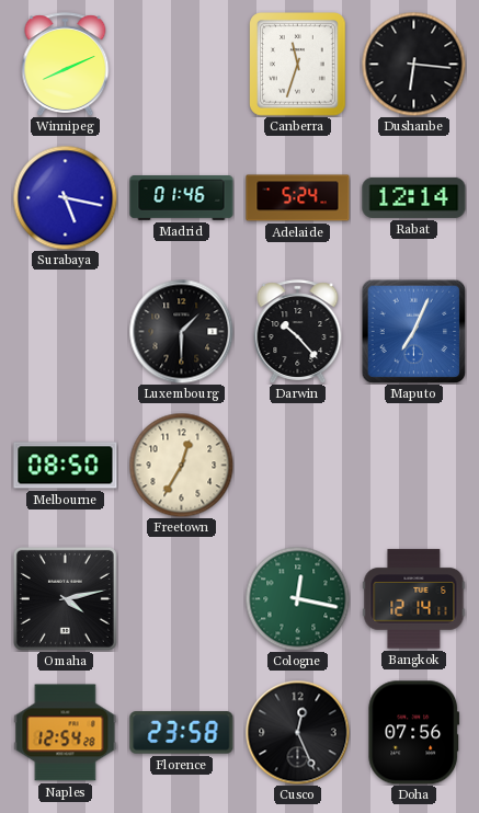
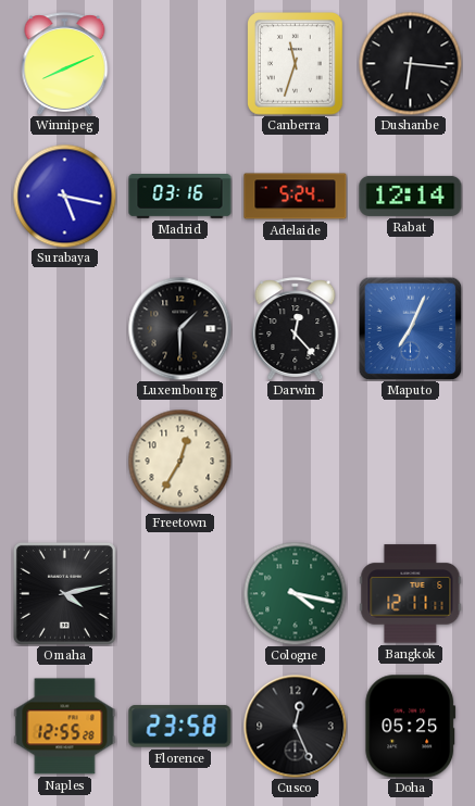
Madrid: 01:46 -> 03:16
Darwin: 10:23 -> 12:23
Melbourne: 08:50 -> none
Cologne: 12:17 -> 4:17
Bangkok: 12:14 -> 12:11
Naples: 12:54 -> 12:55
Doha: 07:56 -> 05:25
